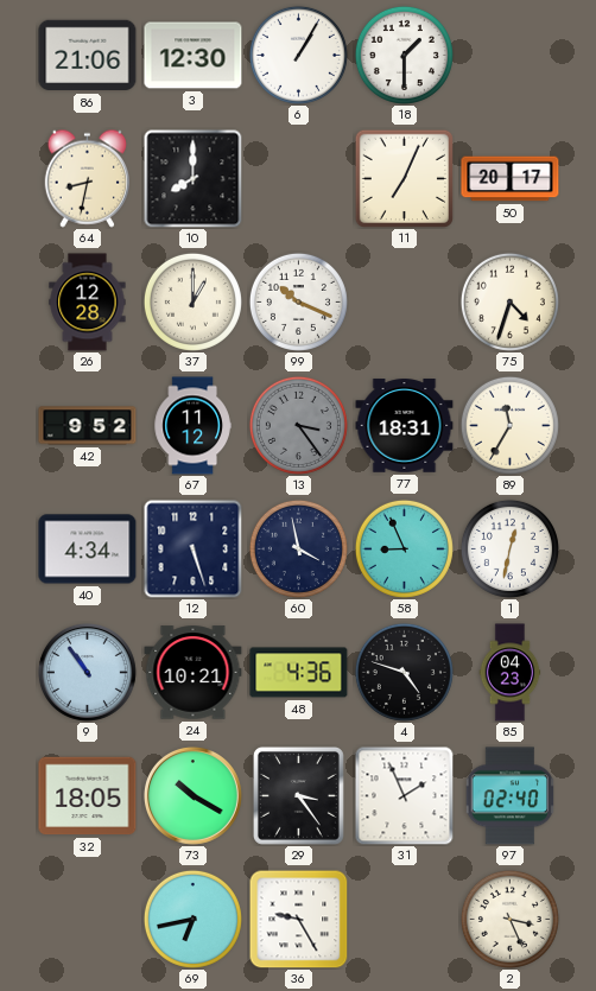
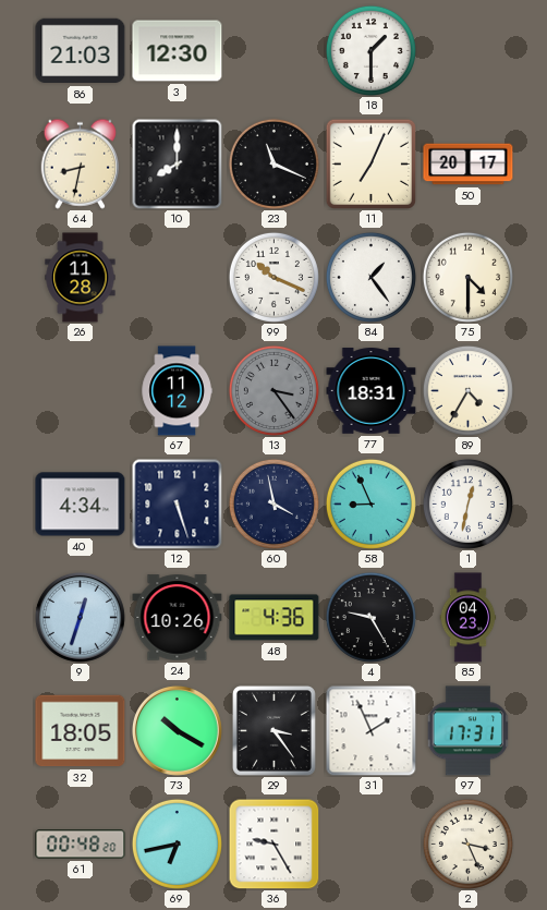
86: 21:06 -> 21:03
6: 1:05 -> none
23: none -> 11:19
26: 12:28 -> 11:28
37: 1:00 -> none
84: none -> 1:24
75: 4:33 -> 4:30
42: 9:52 -> none
89: 11:35 -> 4:35
9: 10:54 -> 12:33
24: 10:21 -> 10:26
4: 4:48 -> 9:25
97: 02:40 -> 17:31
61: none -> 00:48
